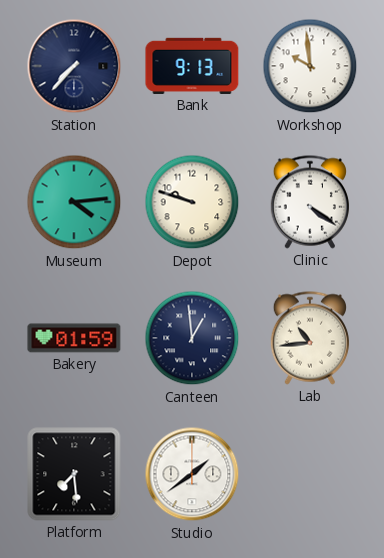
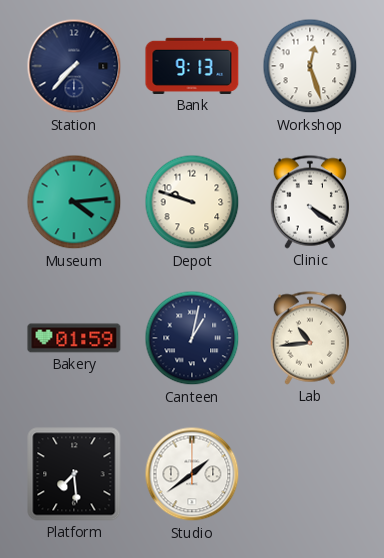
Workshop: 9:59 -> 12:27
Canteen: 12:59 -> 1:02
